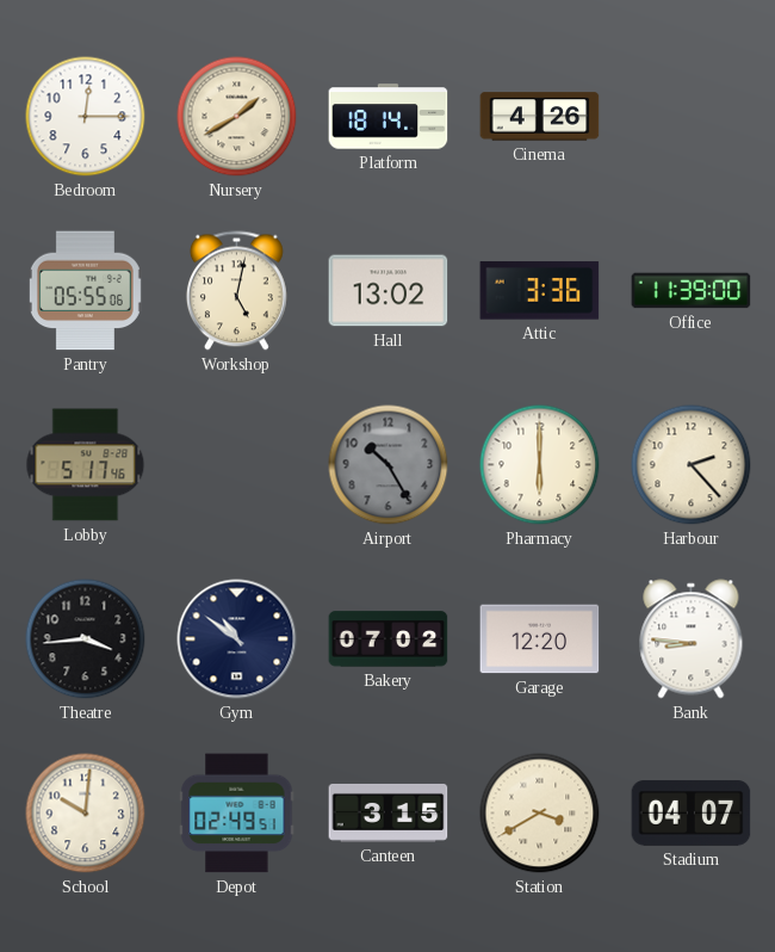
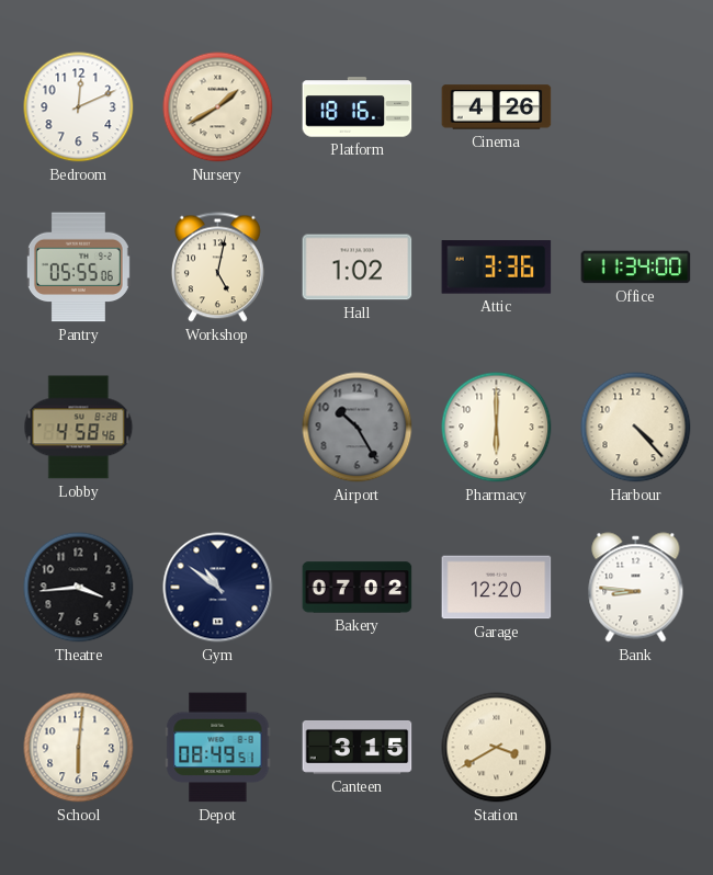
Bedroom: 12:15 -> 12:11
Platform: 18:14 -> 18:16
Hall: 13:02 -> 1:02
Office: 11:39 -> 11:34
Lobby: 5:17 -> 4:58
Harbour: 2:23 -> 4:23
School: 10:01 -> 6:01
Depot: 02:49 -> 08:49
Stadium: 04:07 -> none
